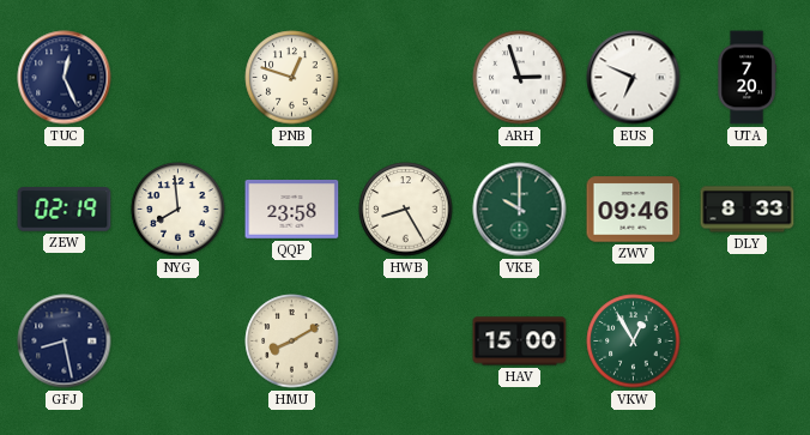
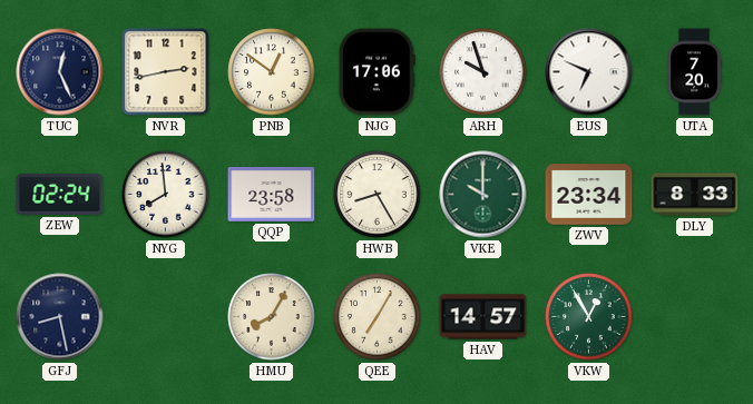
NVR: none -> 2:43
PNB: 12:48 -> 12:51
NJG: none -> 17:06
ARH: 2:57 -> 9:57
ZEW: 02:19 -> 02:24
ZWV: 09:46 -> 23:34
HMU: 8:10 -> 8:05
QEE: none -> 7:05
HAV: 15:00 -> 14:57
